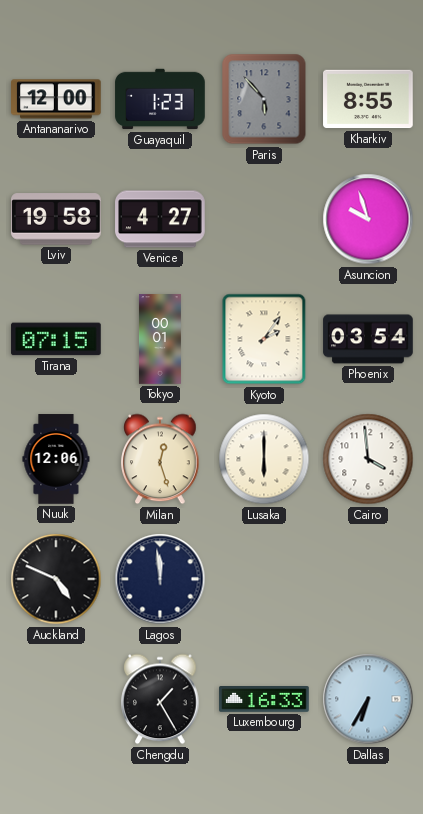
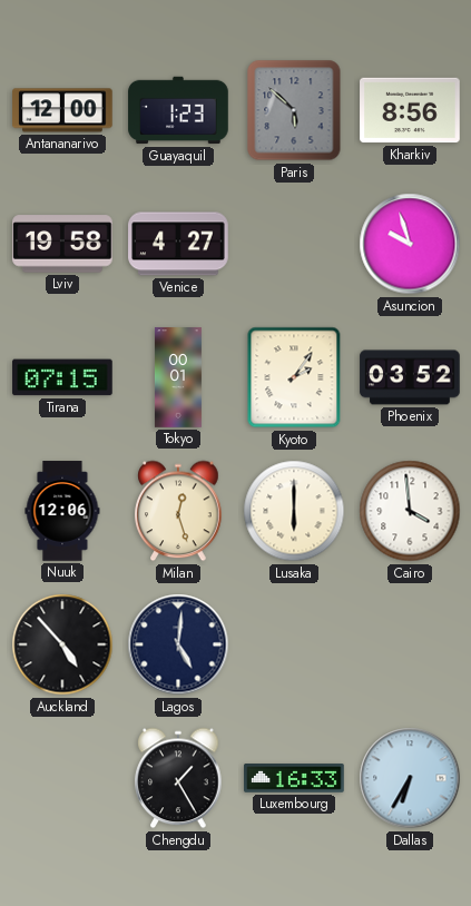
Paris: 5:53 -> 5:52
Kharkiv: 8:55 -> 8:56
Phoenix: 03:54 -> 03:52
Auckland: 4:49 -> 4:53
Lagos: 11:59 -> 5:01
